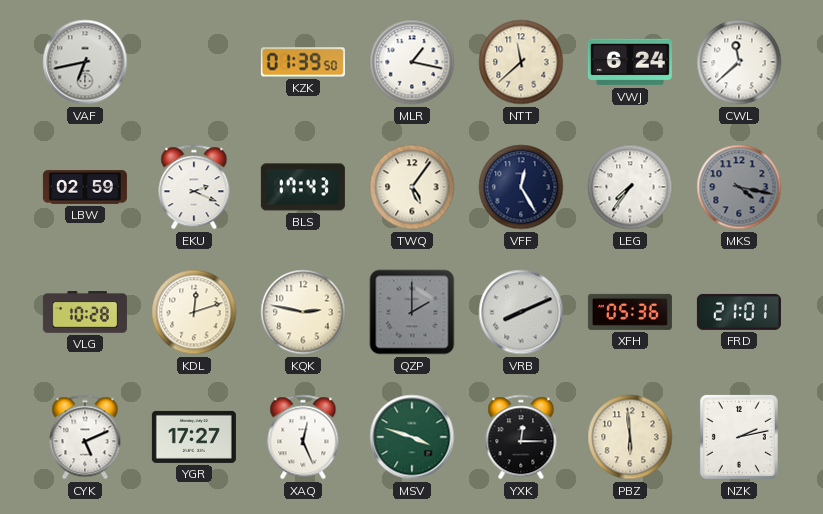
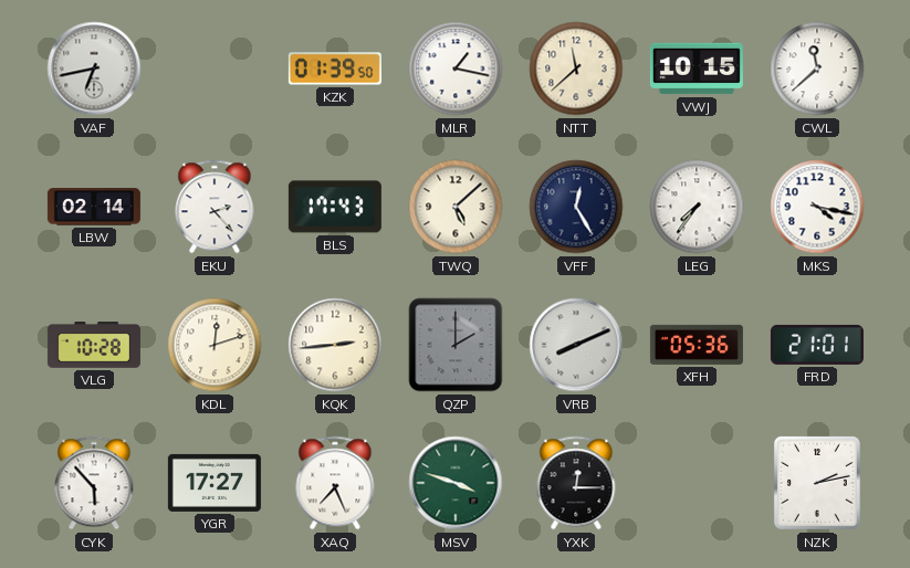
VWJ: 6:24 -> 10:15
LBW: 02:59 -> 02:14
EKU: 2:19 -> 2:23
TWQ: 5:06 -> 5:08
MKS dial: grey -> white
KQK: 2:47 -> 2:44
CYK: 5:11 -> 5:53
XAQ: 12:26 -> 7:26
PBZ: 5:59 -> none
